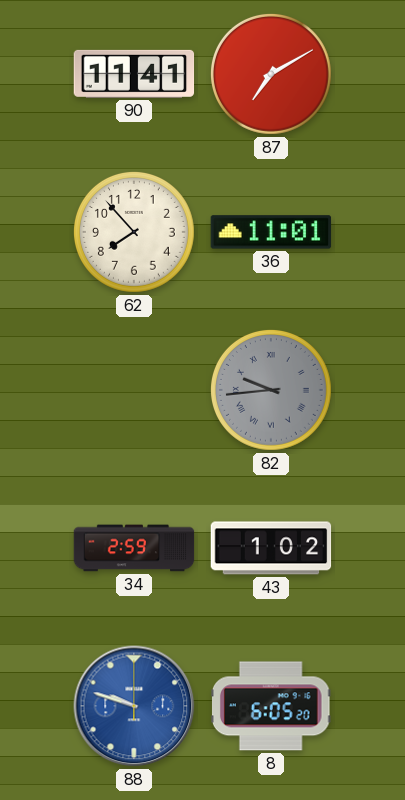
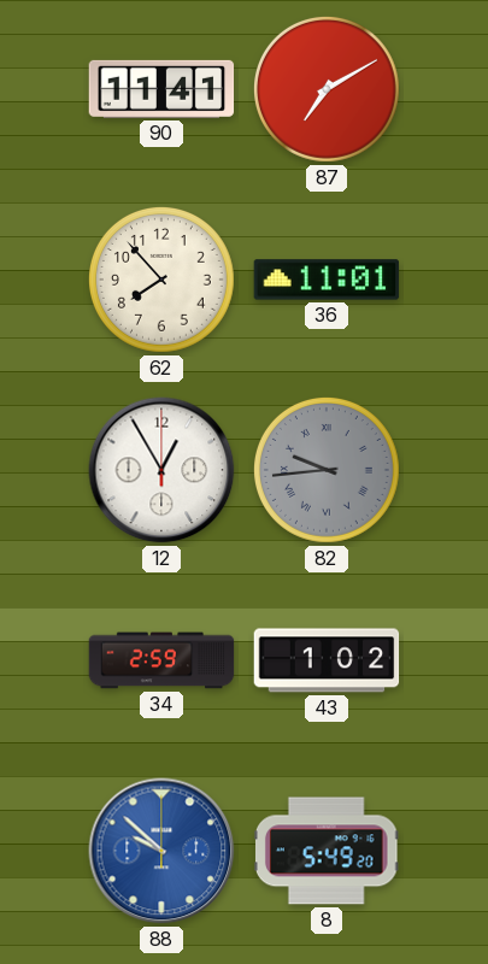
12: none -> 12:55
88: 9:48 -> 9:52
8: 6:05 -> 5:49
